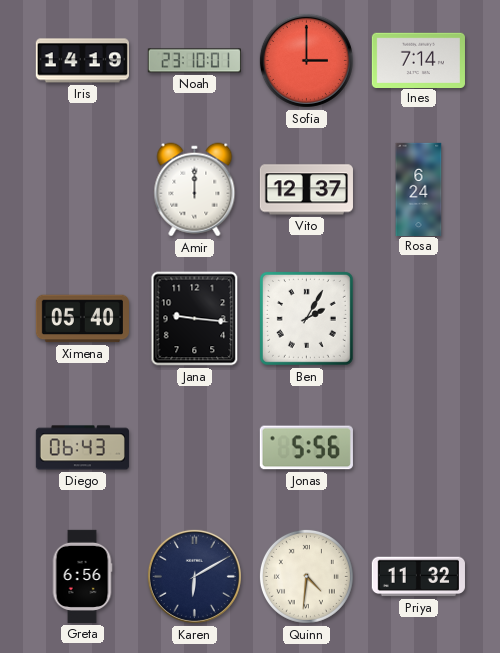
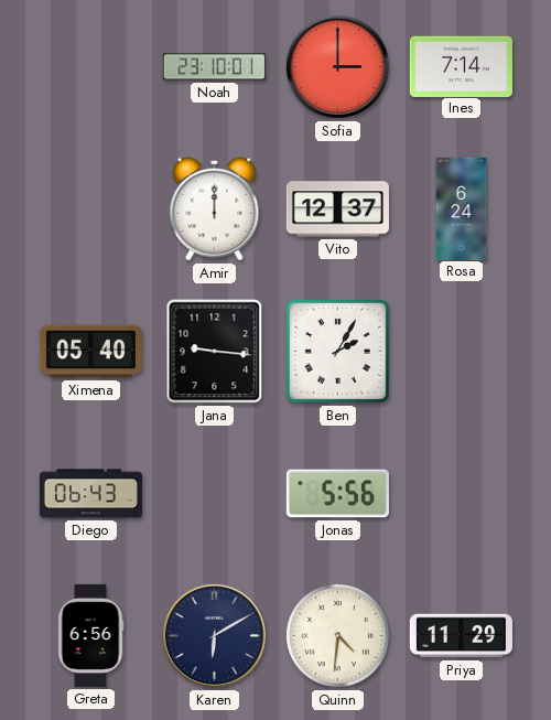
Iris: 14:19 -> none
Priya: 11:32 -> 11:29
